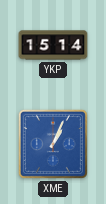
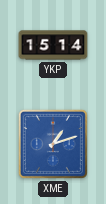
XME: 1:04 -> 1:12
